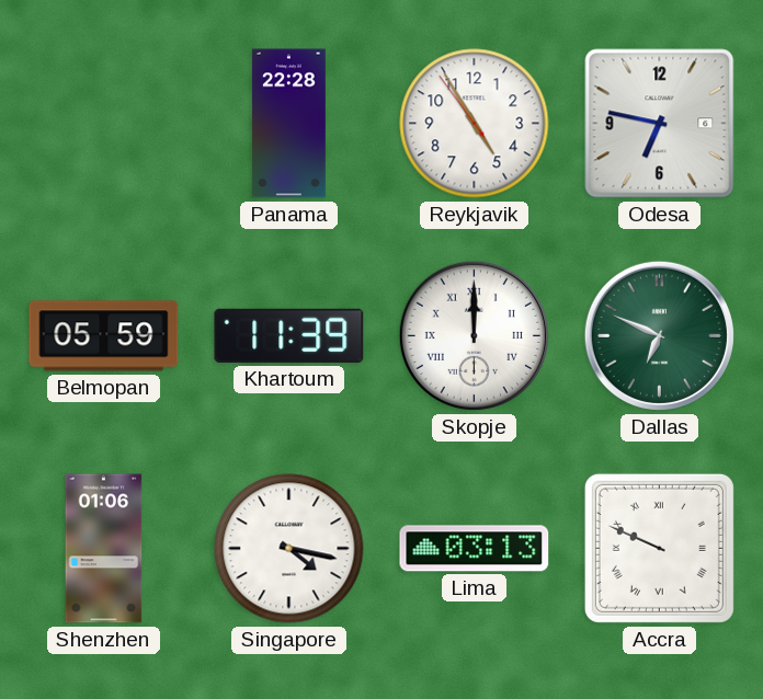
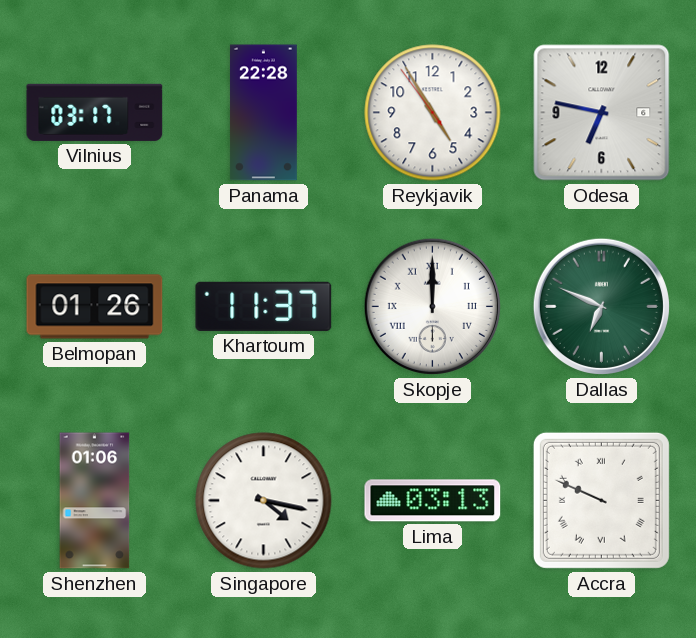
Vilnius: none -> 03:17
Belmopan: 05:59 -> 01:26
Khartoum: 11:39 -> 11:37
